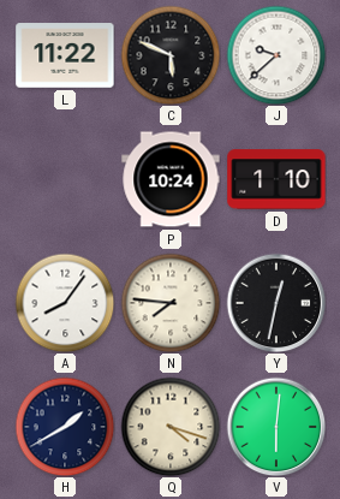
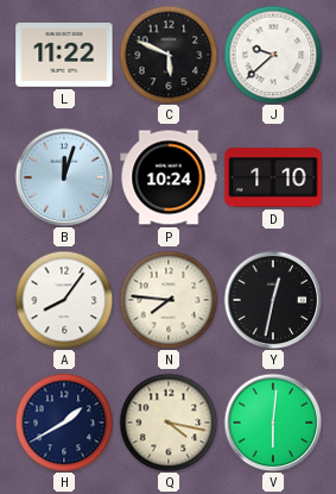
B: none -> 12:03
Q: 4:18 -> 4:17
